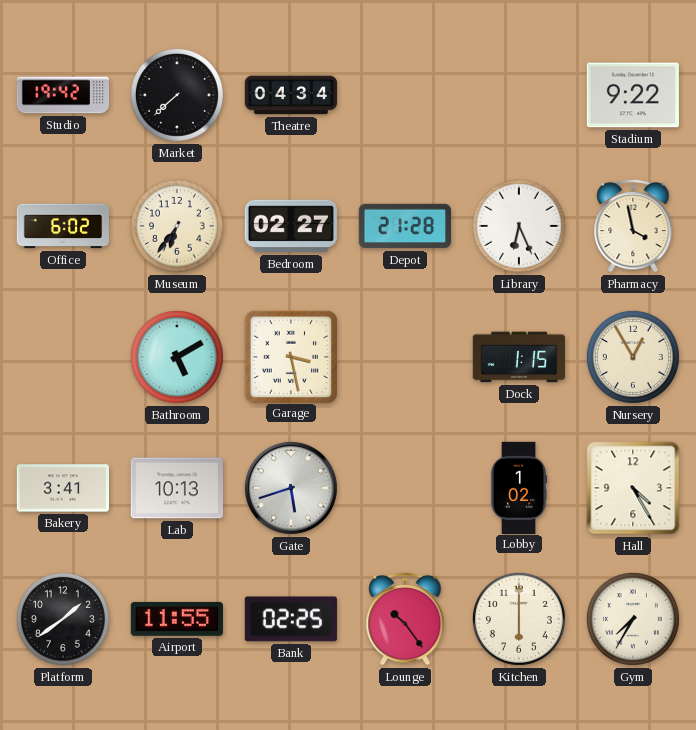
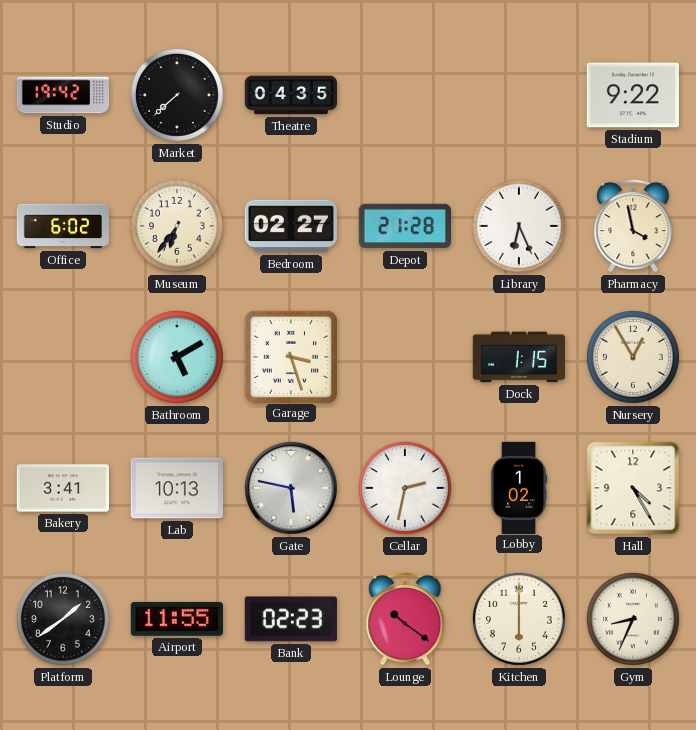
Theatre: 04:34 -> 04:35
Garage: 3:28 -> 3:27
Gate: 5:42 -> 5:47
Cellar: none -> 2:32
Bank: 02:25 -> 02:23
Lounge: 10:24 -> 10:21
Gym: 7:35 -> 8:34
